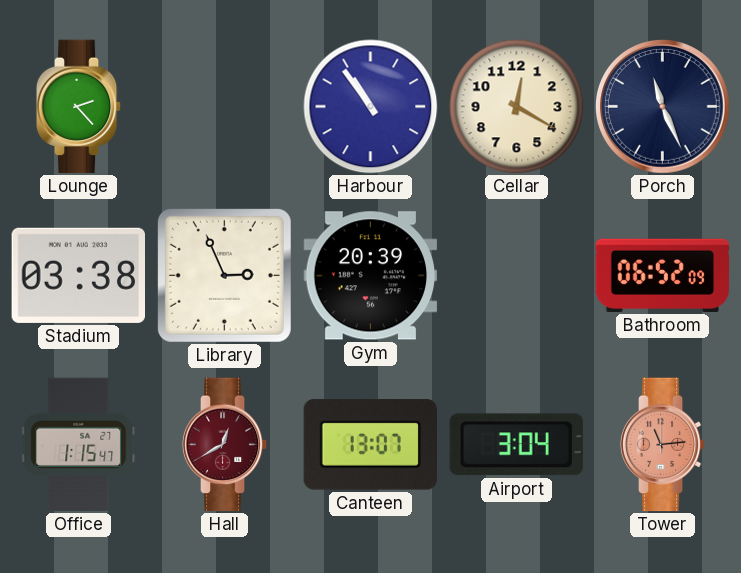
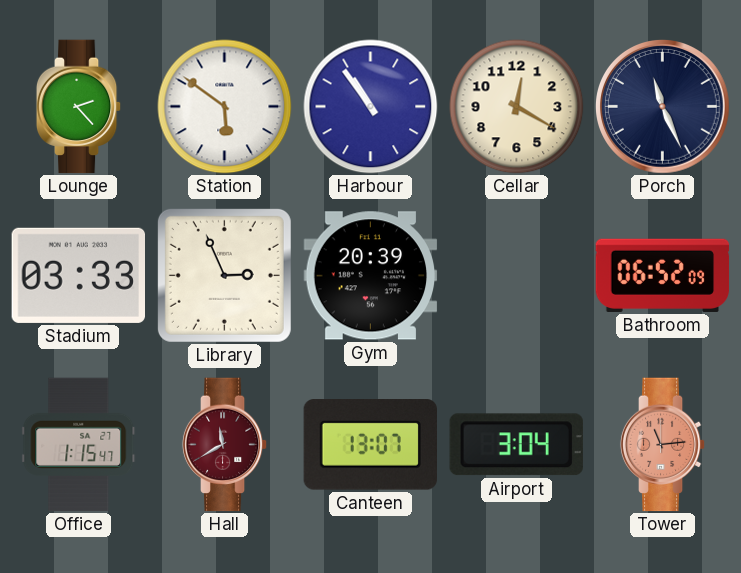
Station: none -> 5:51
Stadium: 03:38 -> 03:33
Hall: 12:40 -> 11:40
